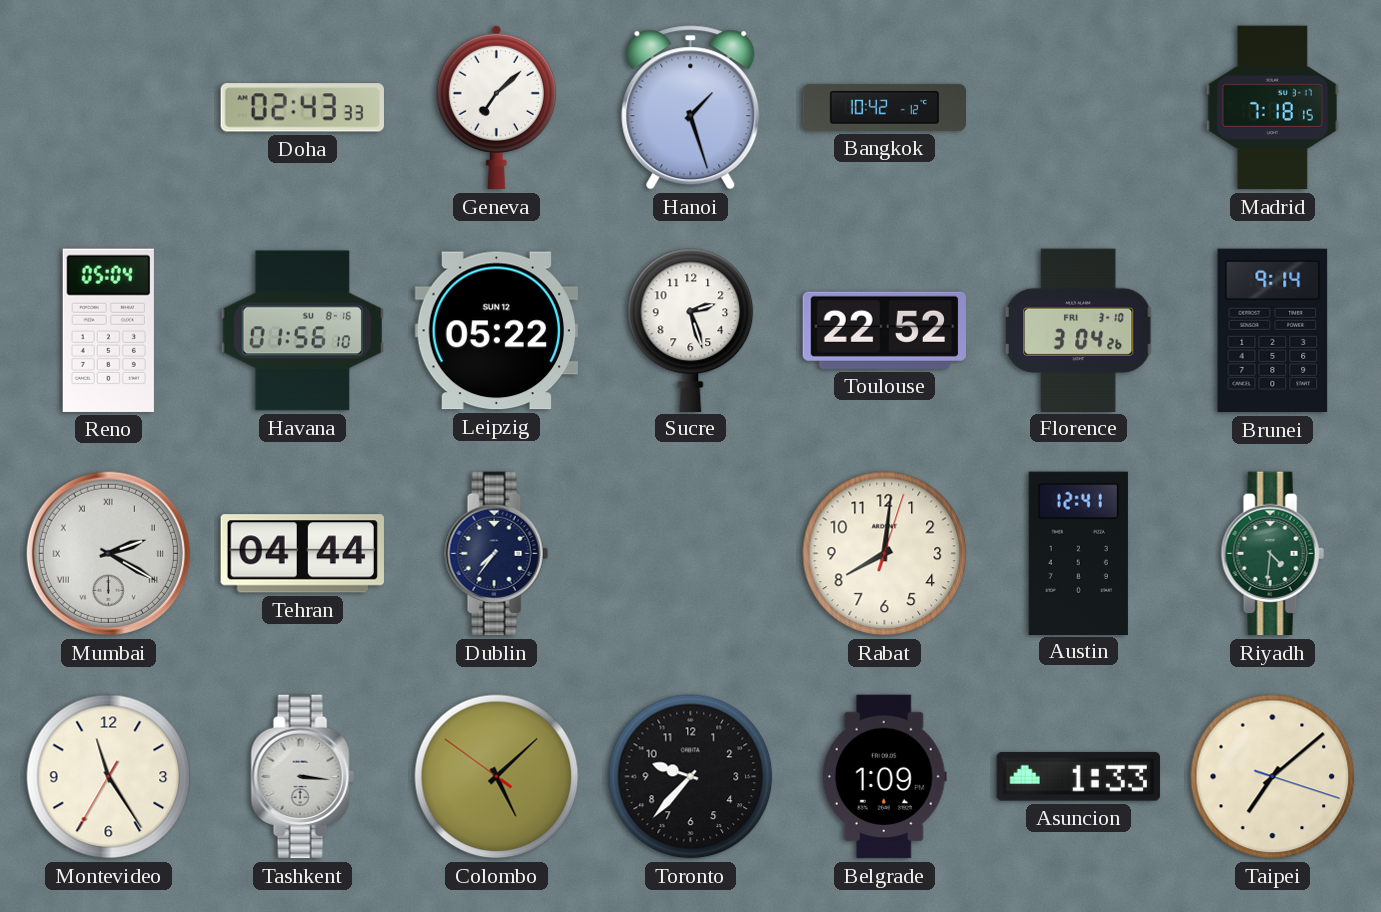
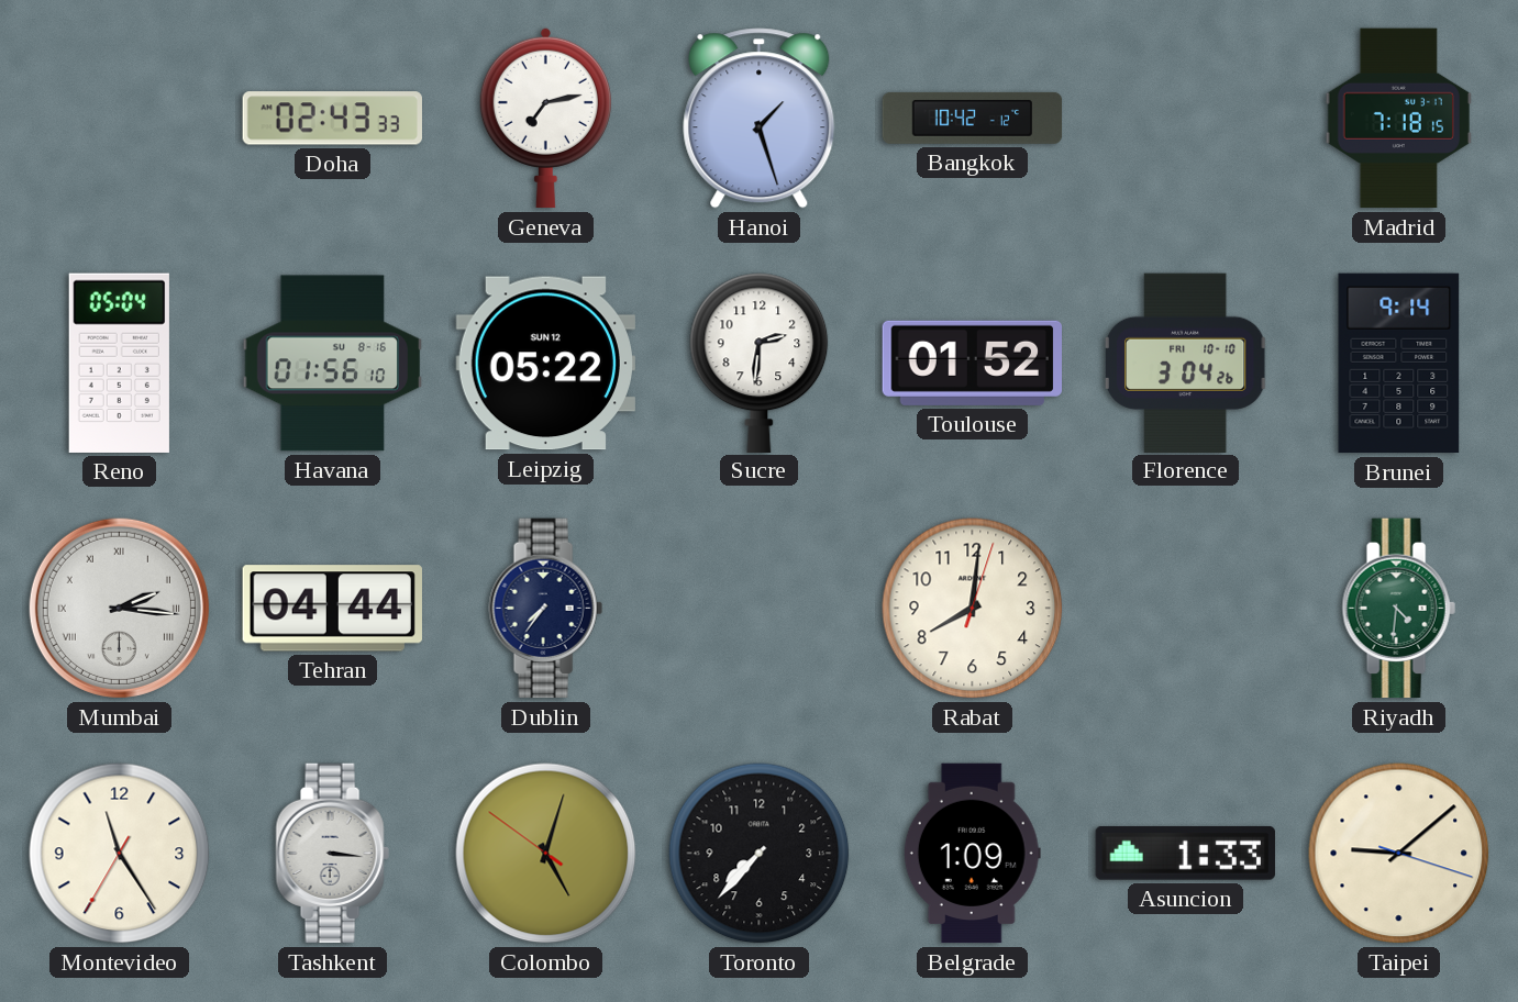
Geneva: 7:08 -> 7:13
Sucre: 2:27 -> 2:31
Toulouse: 22:52 -> 01:52
Florence date: FRI 3-10 -> FRI 10-10
Mumbai: 2:20 -> 2:16
Austin: 12:41 -> none
Colombo: 5:07 -> 5:02
Toronto: 9:37 -> 7:37
Taipei: 7:08 -> 9:08
